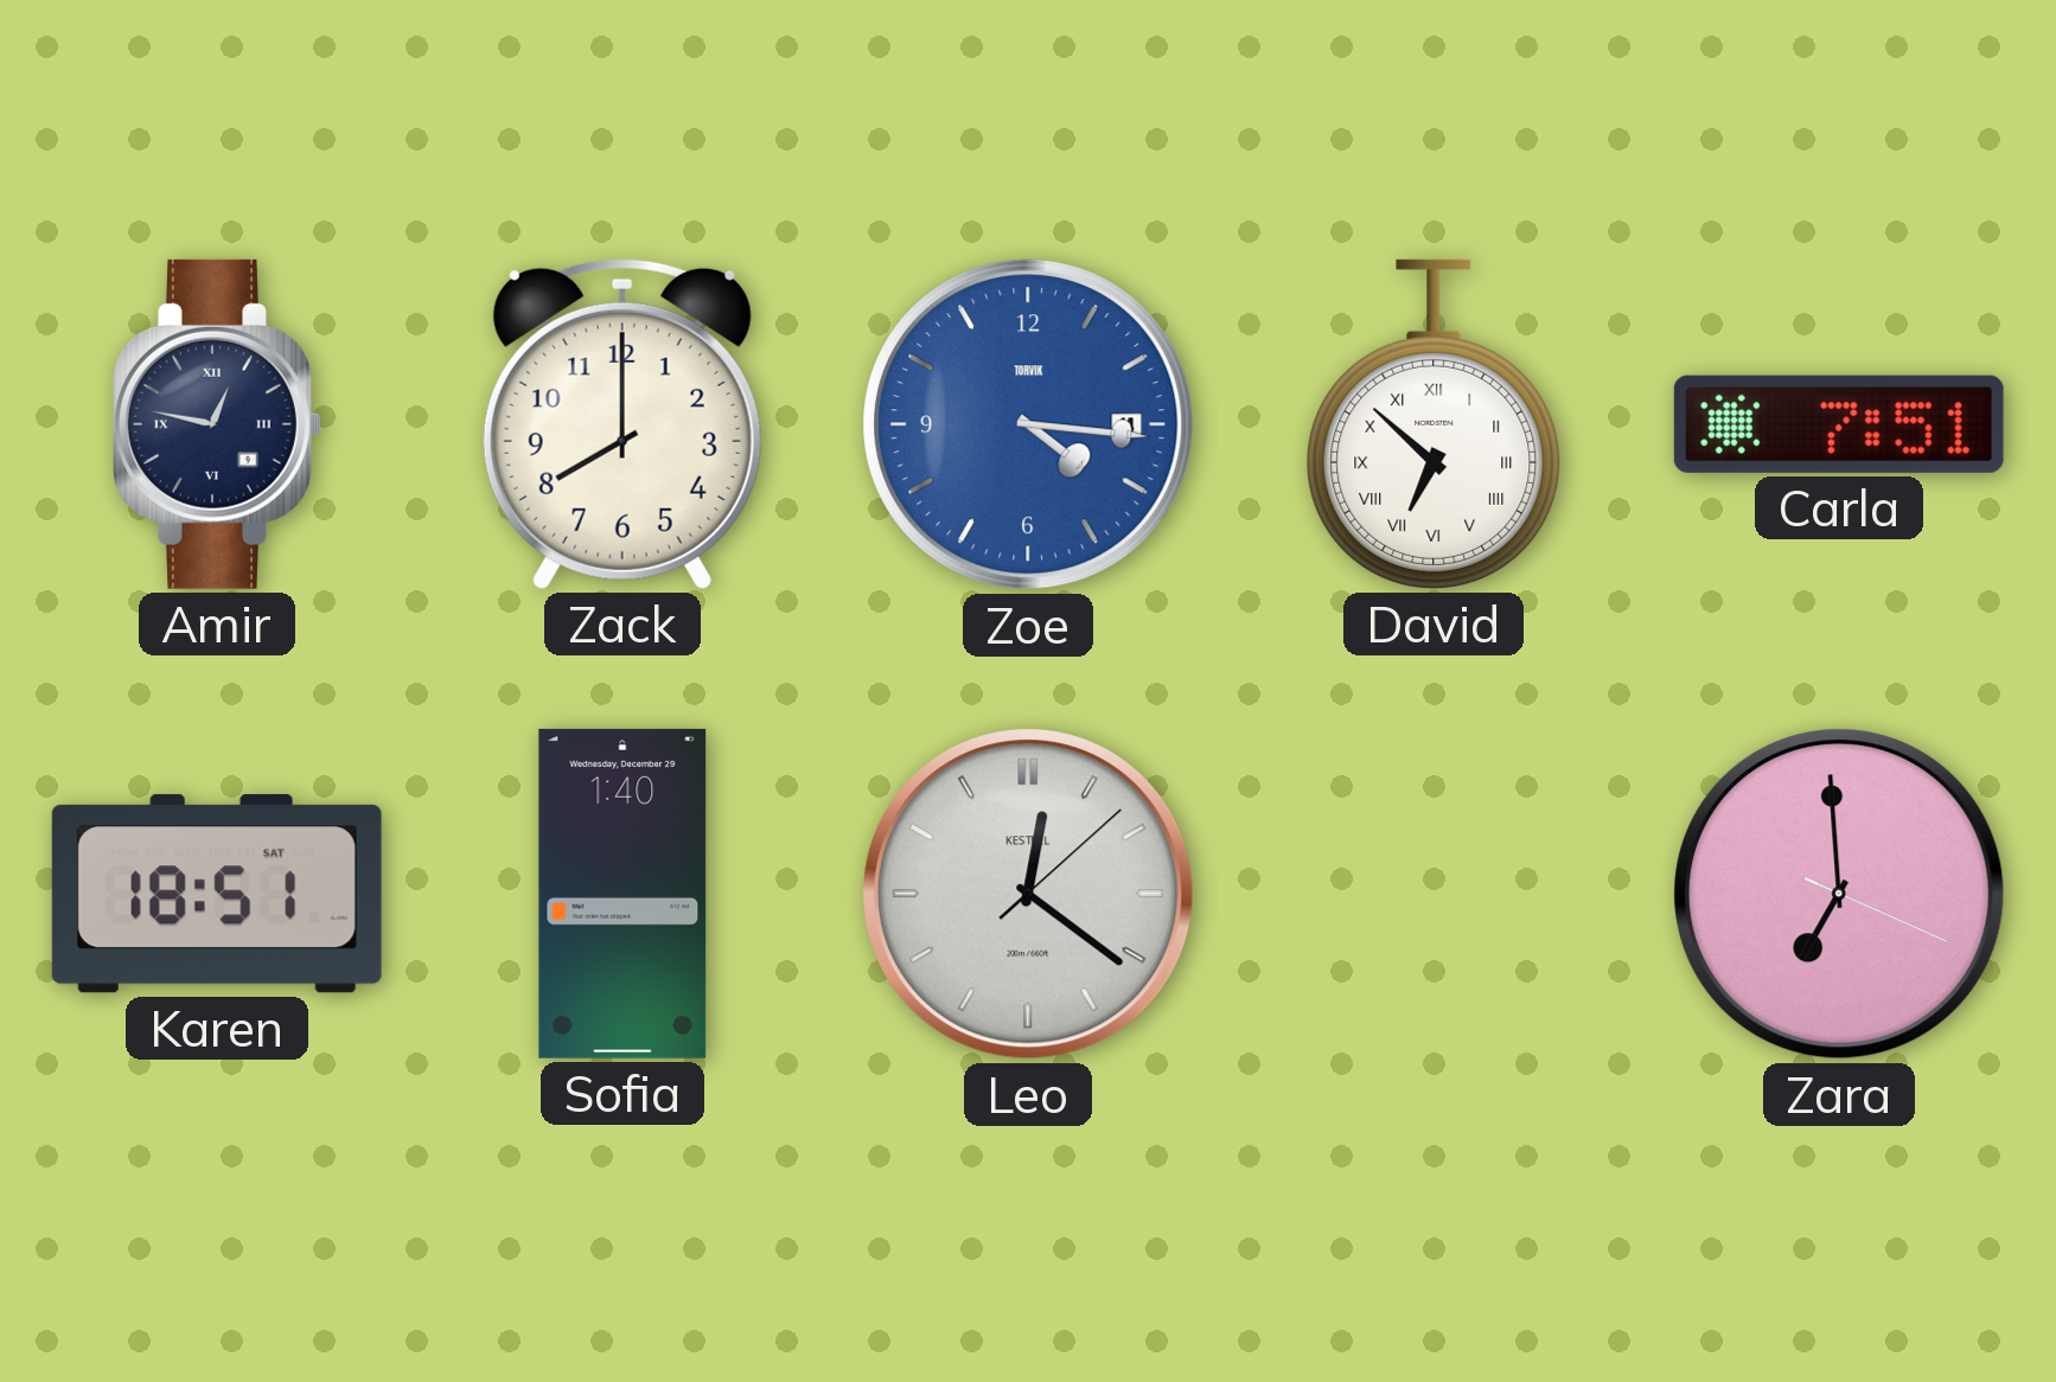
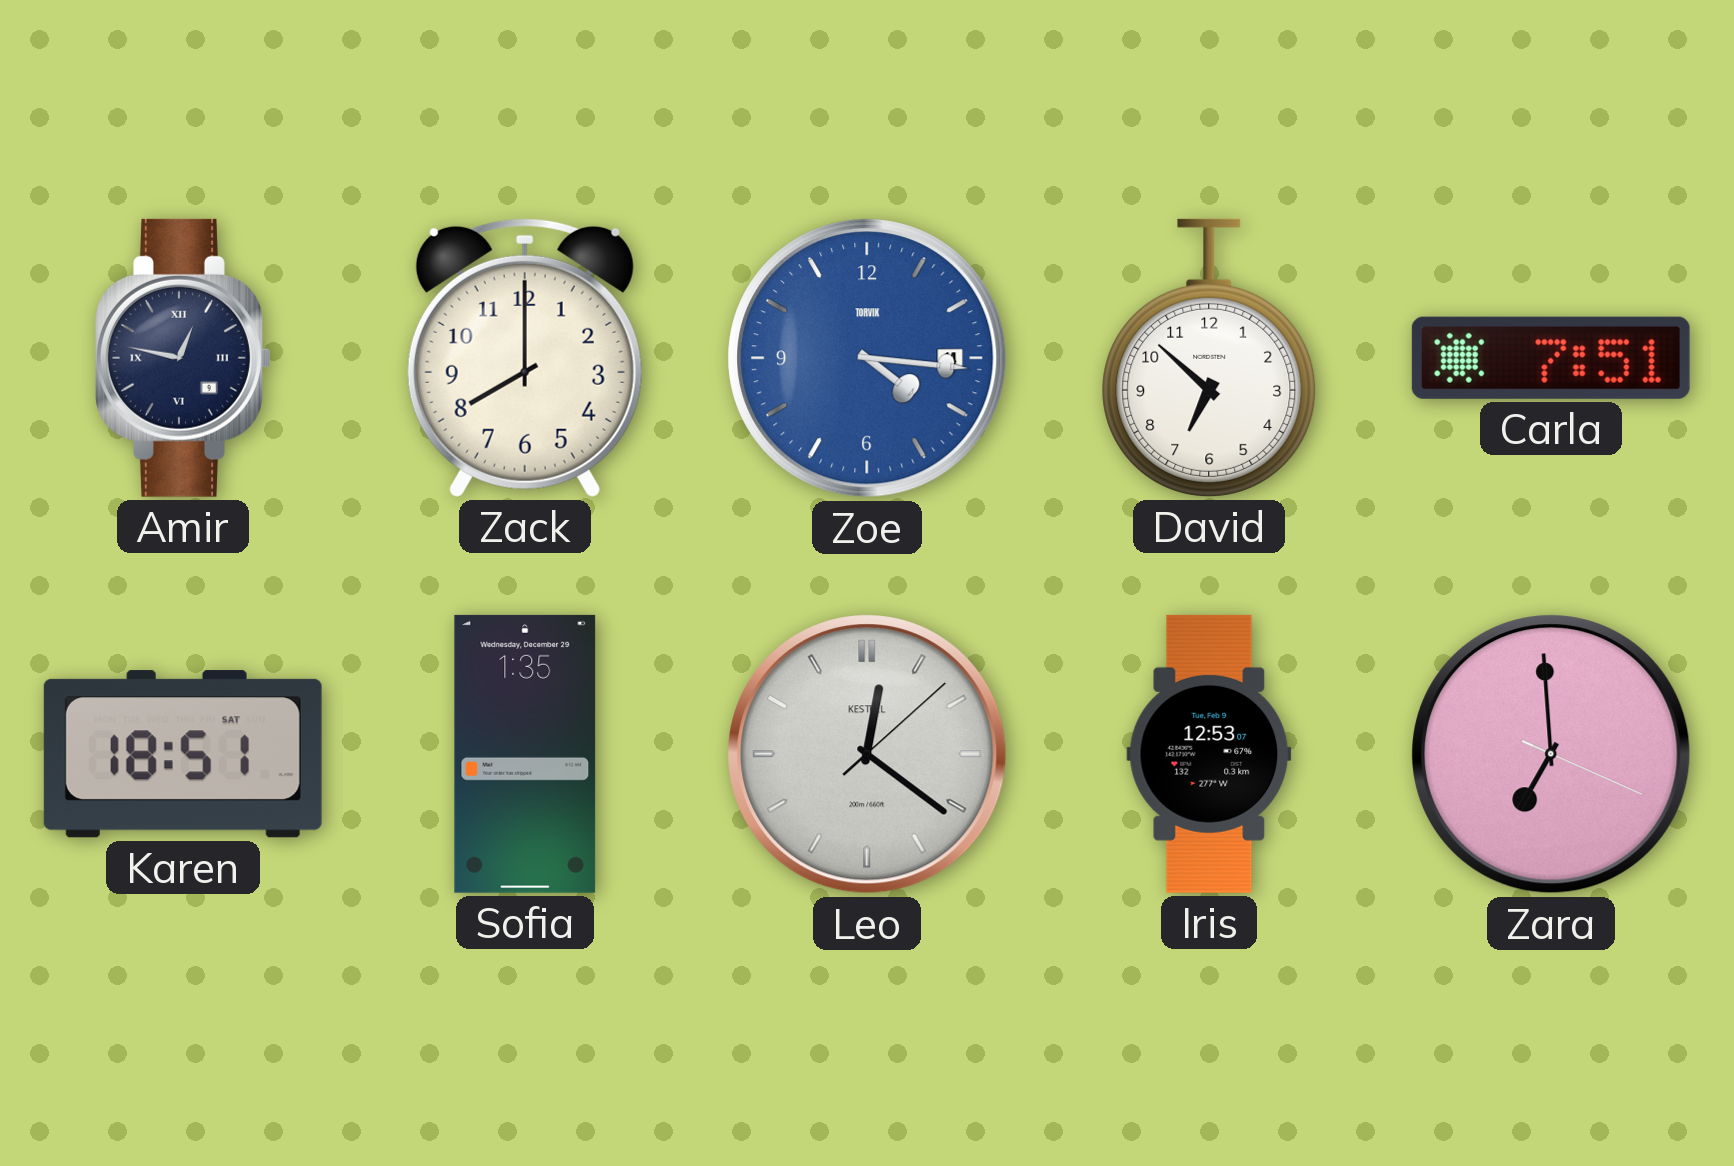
David numerals: Roman -> Arabic
Sofia: 1:40 -> 1:35
Iris: none -> 12:53
